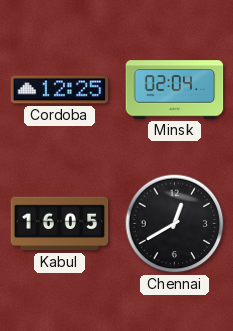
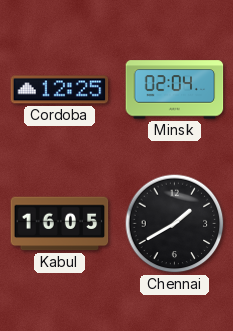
Chennai: 12:40 -> 1:40
